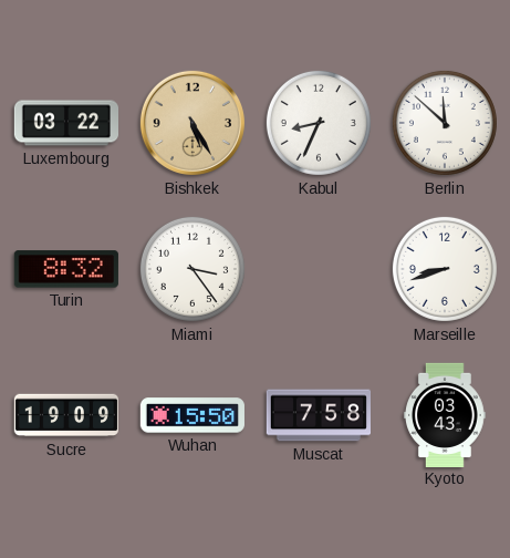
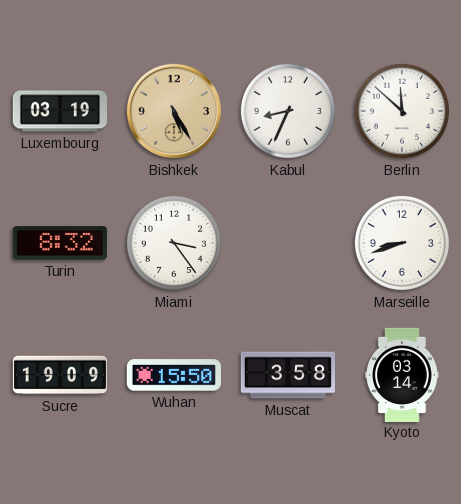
Luxembourg: 03:22 -> 03:19
Muscat: 7:58 -> 3:58
Kyoto: 03:43 -> 03:14
